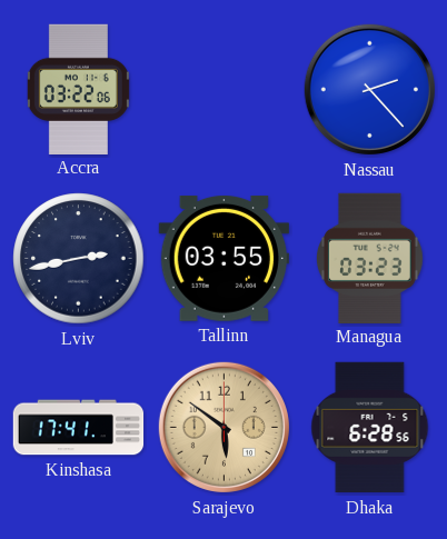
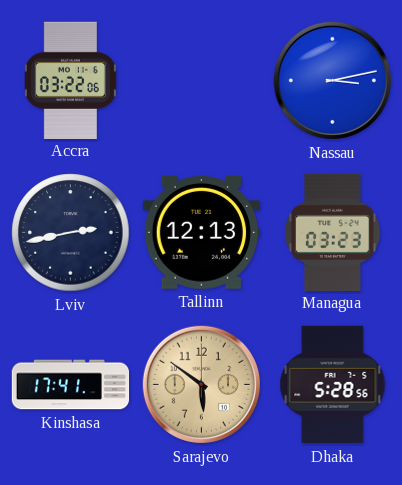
Nassau: 2:23 -> 3:13
Tallinn: 03:55 -> 12:13
Dhaka: 6:28 -> 5:28
